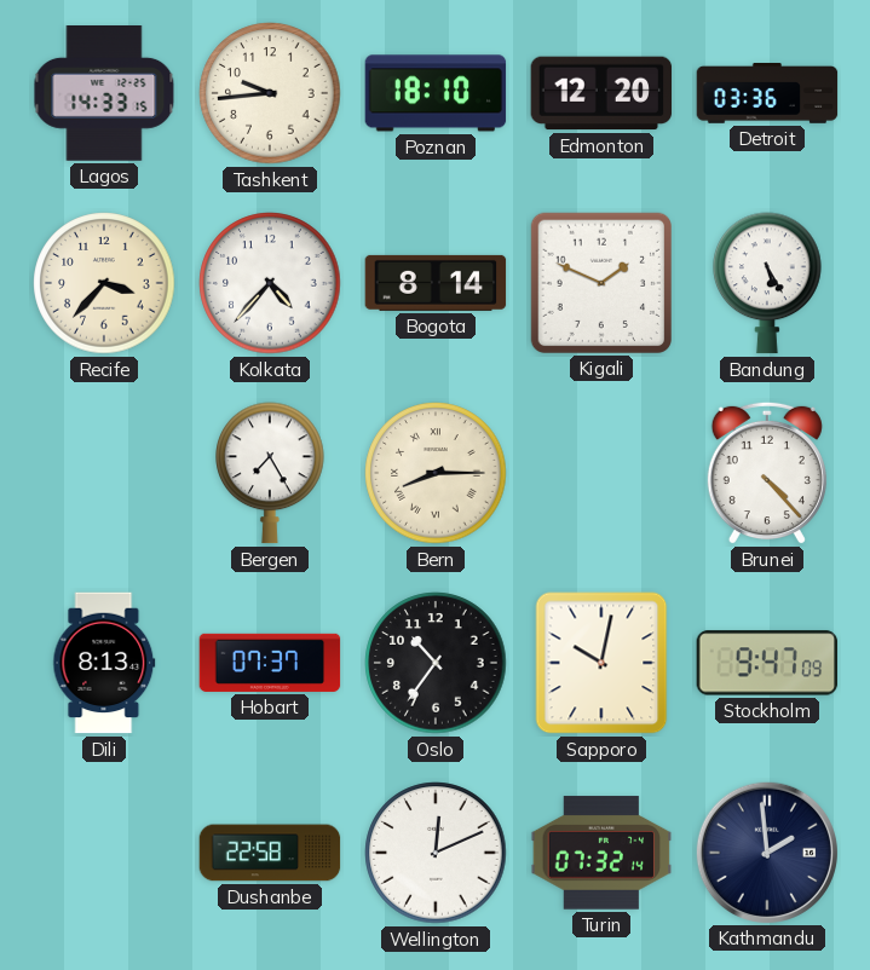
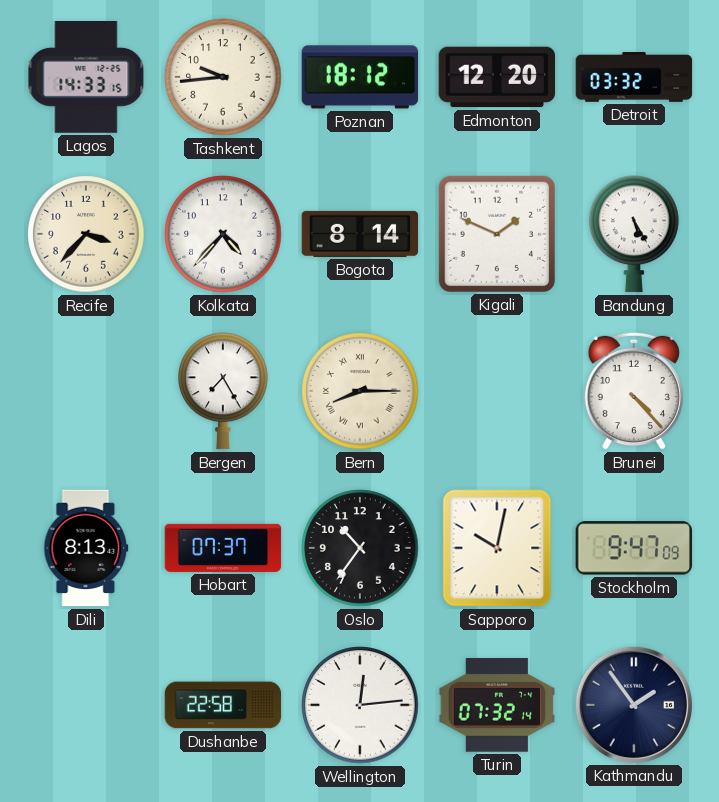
Poznan: 18:10 -> 18:12
Detroit: 03:36 -> 03:32
Wellington: 12:11 -> 12:14
Kathmandu: 1:59 -> 1:54
